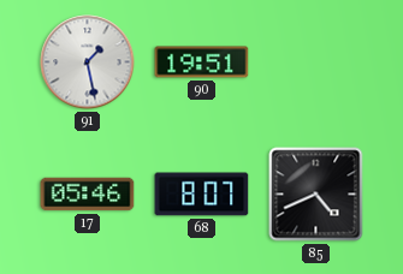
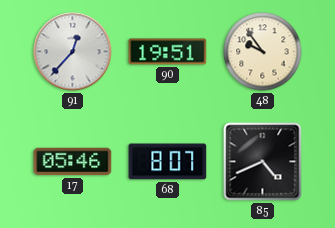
91: 1:28 -> 12:37
48: none -> 9:54
